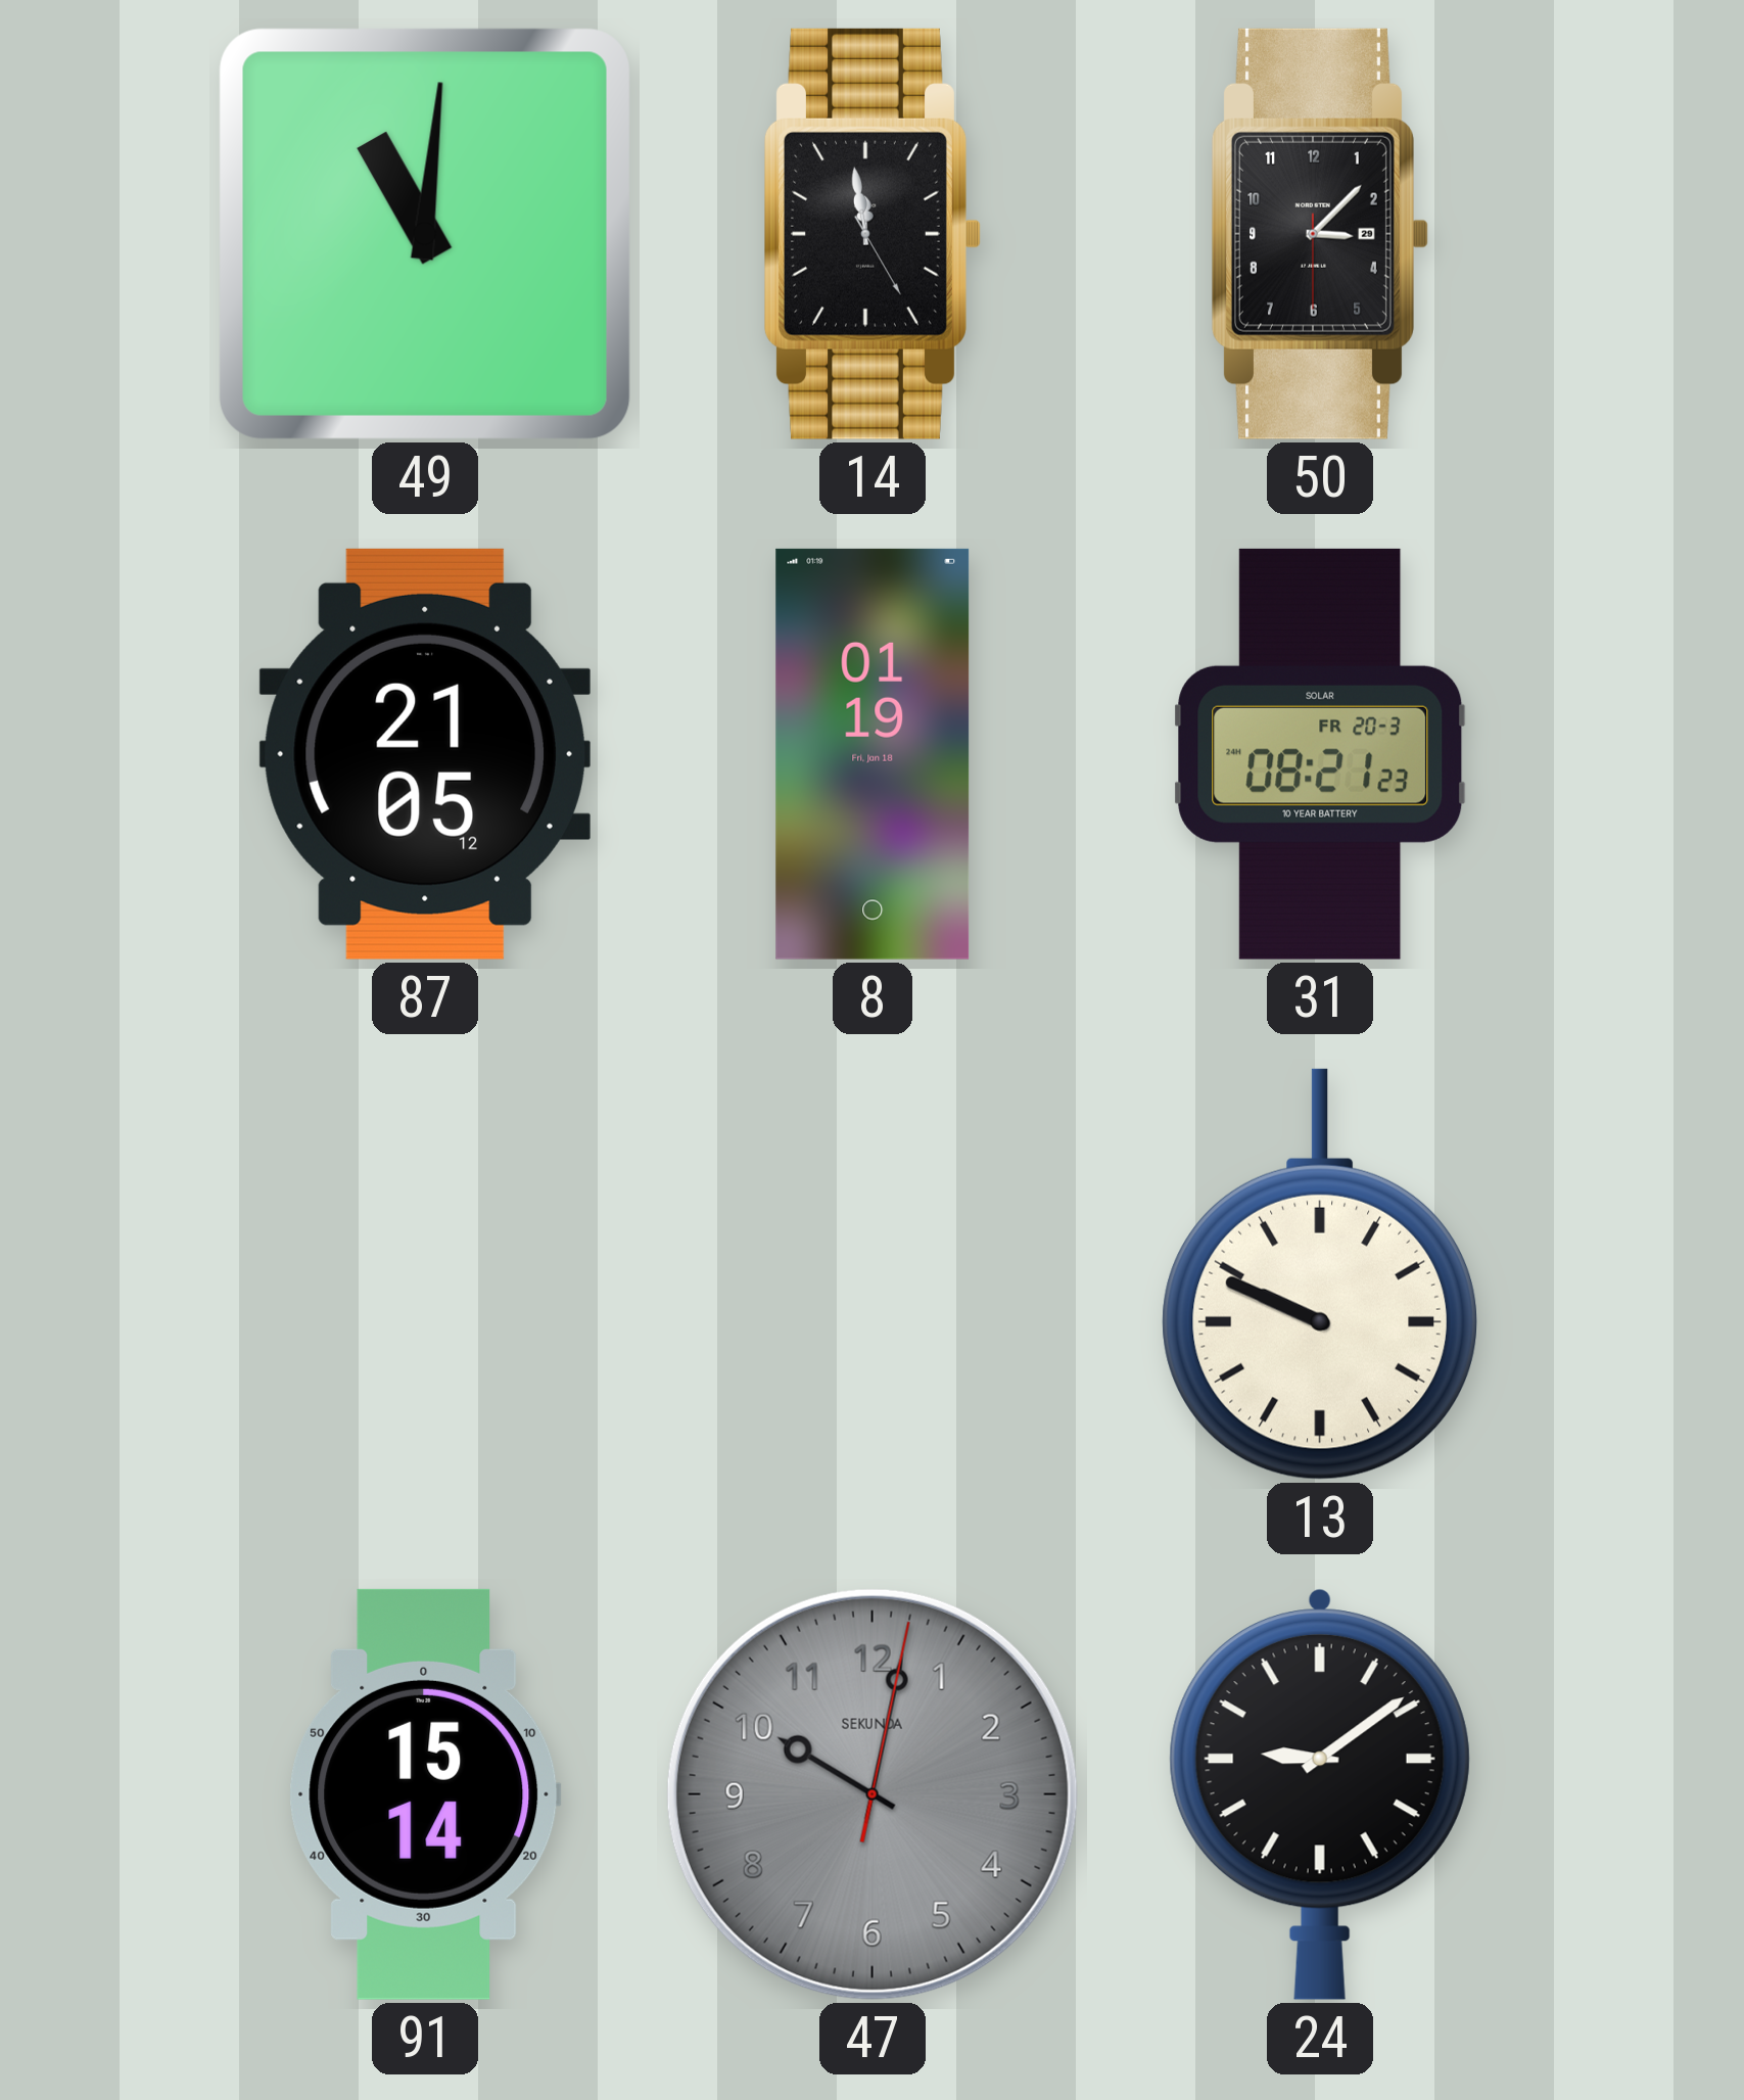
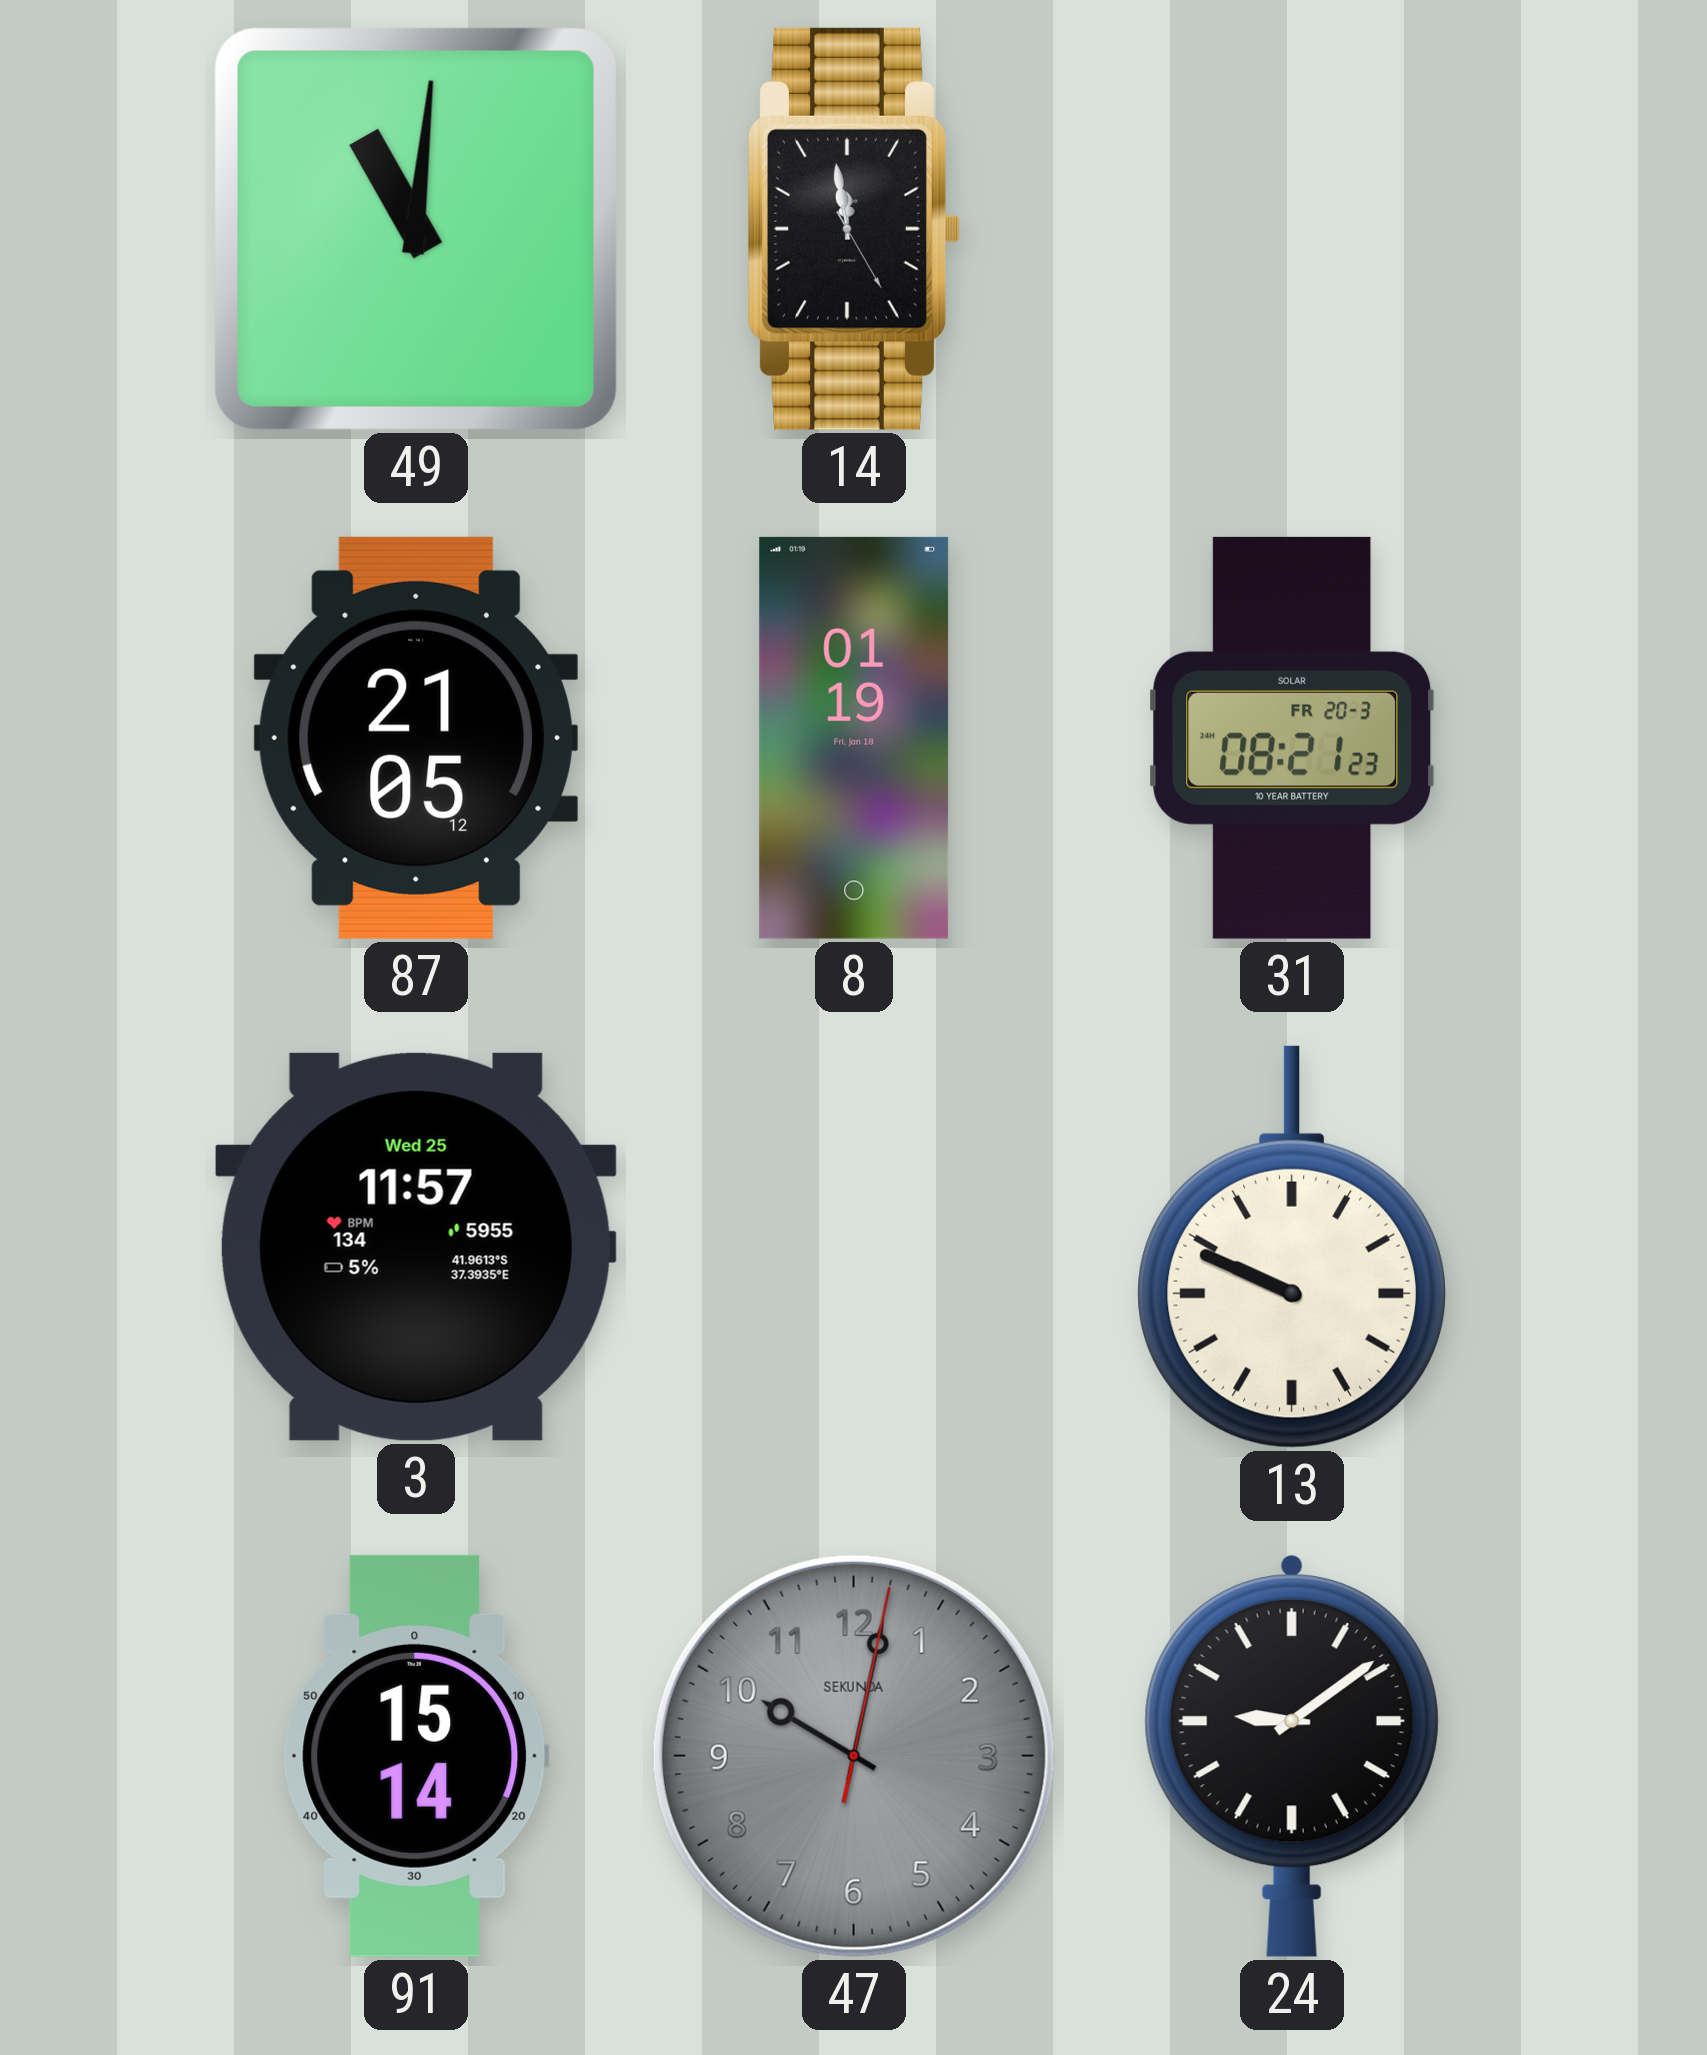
50: 3:07 -> none
3: none -> 11:57
